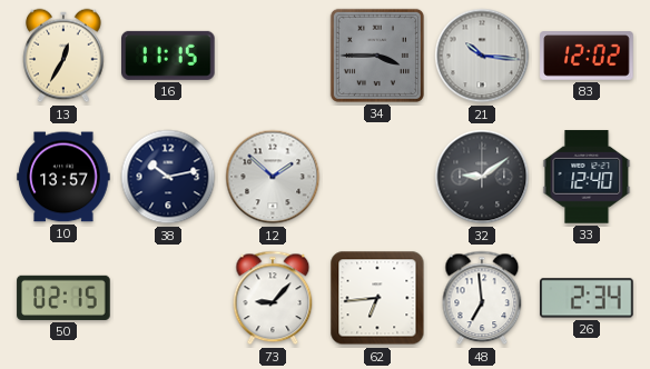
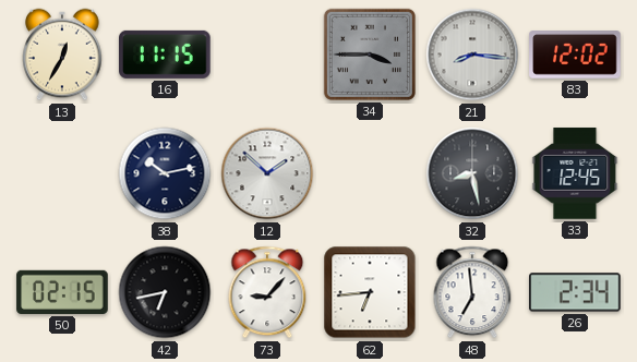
21: 10:16 -> 8:16
10: 13:57 -> none
32: 9:09 -> 8:28
33: 12:40 -> 12:45
42: none -> 6:43
